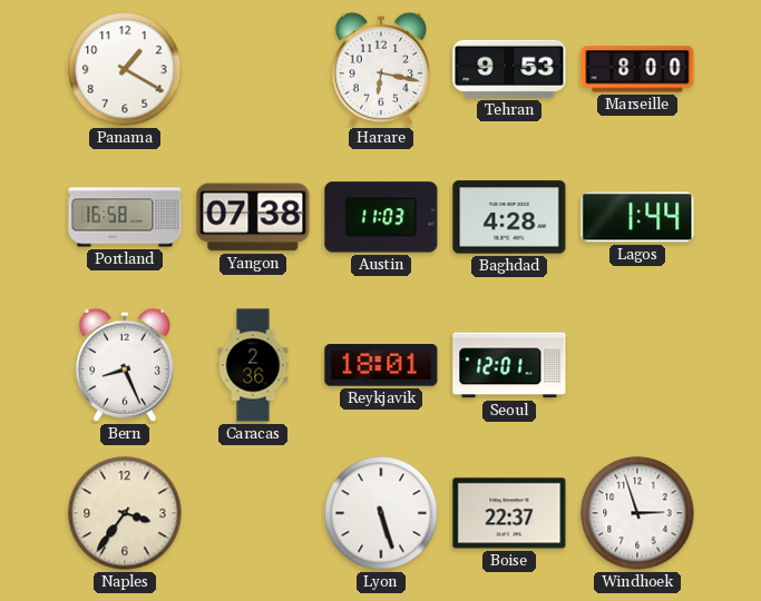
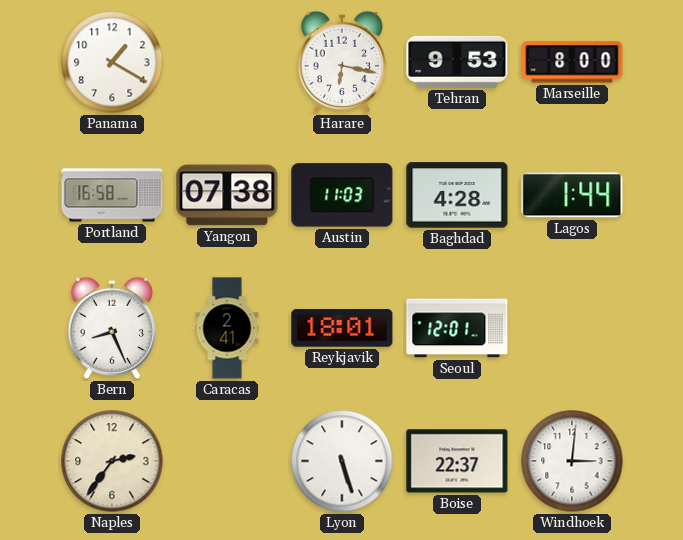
Caracas: 2:36 -> 2:41
Naples: 3:36 -> 2:36
Windhoek: 2:57 -> 3:01
